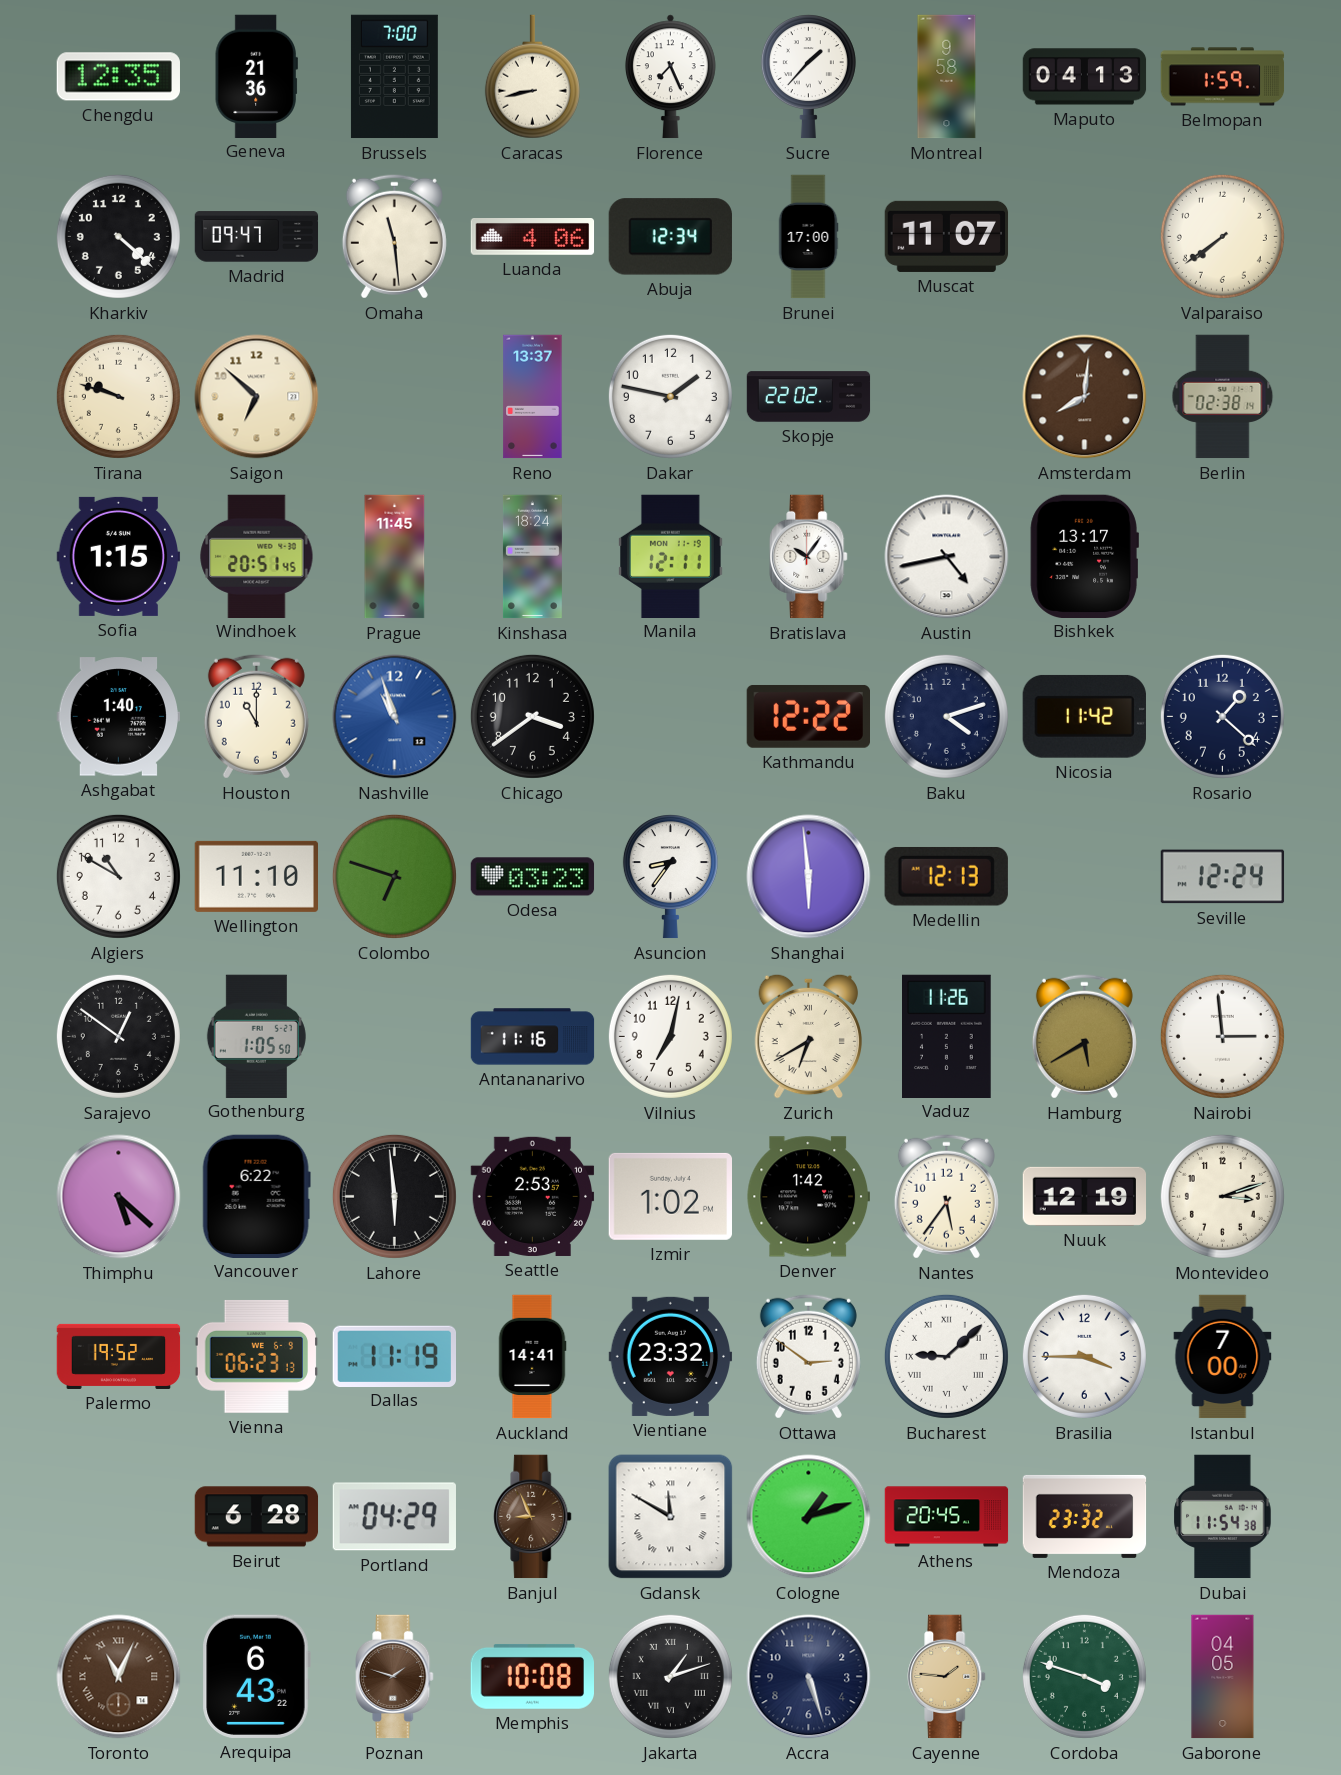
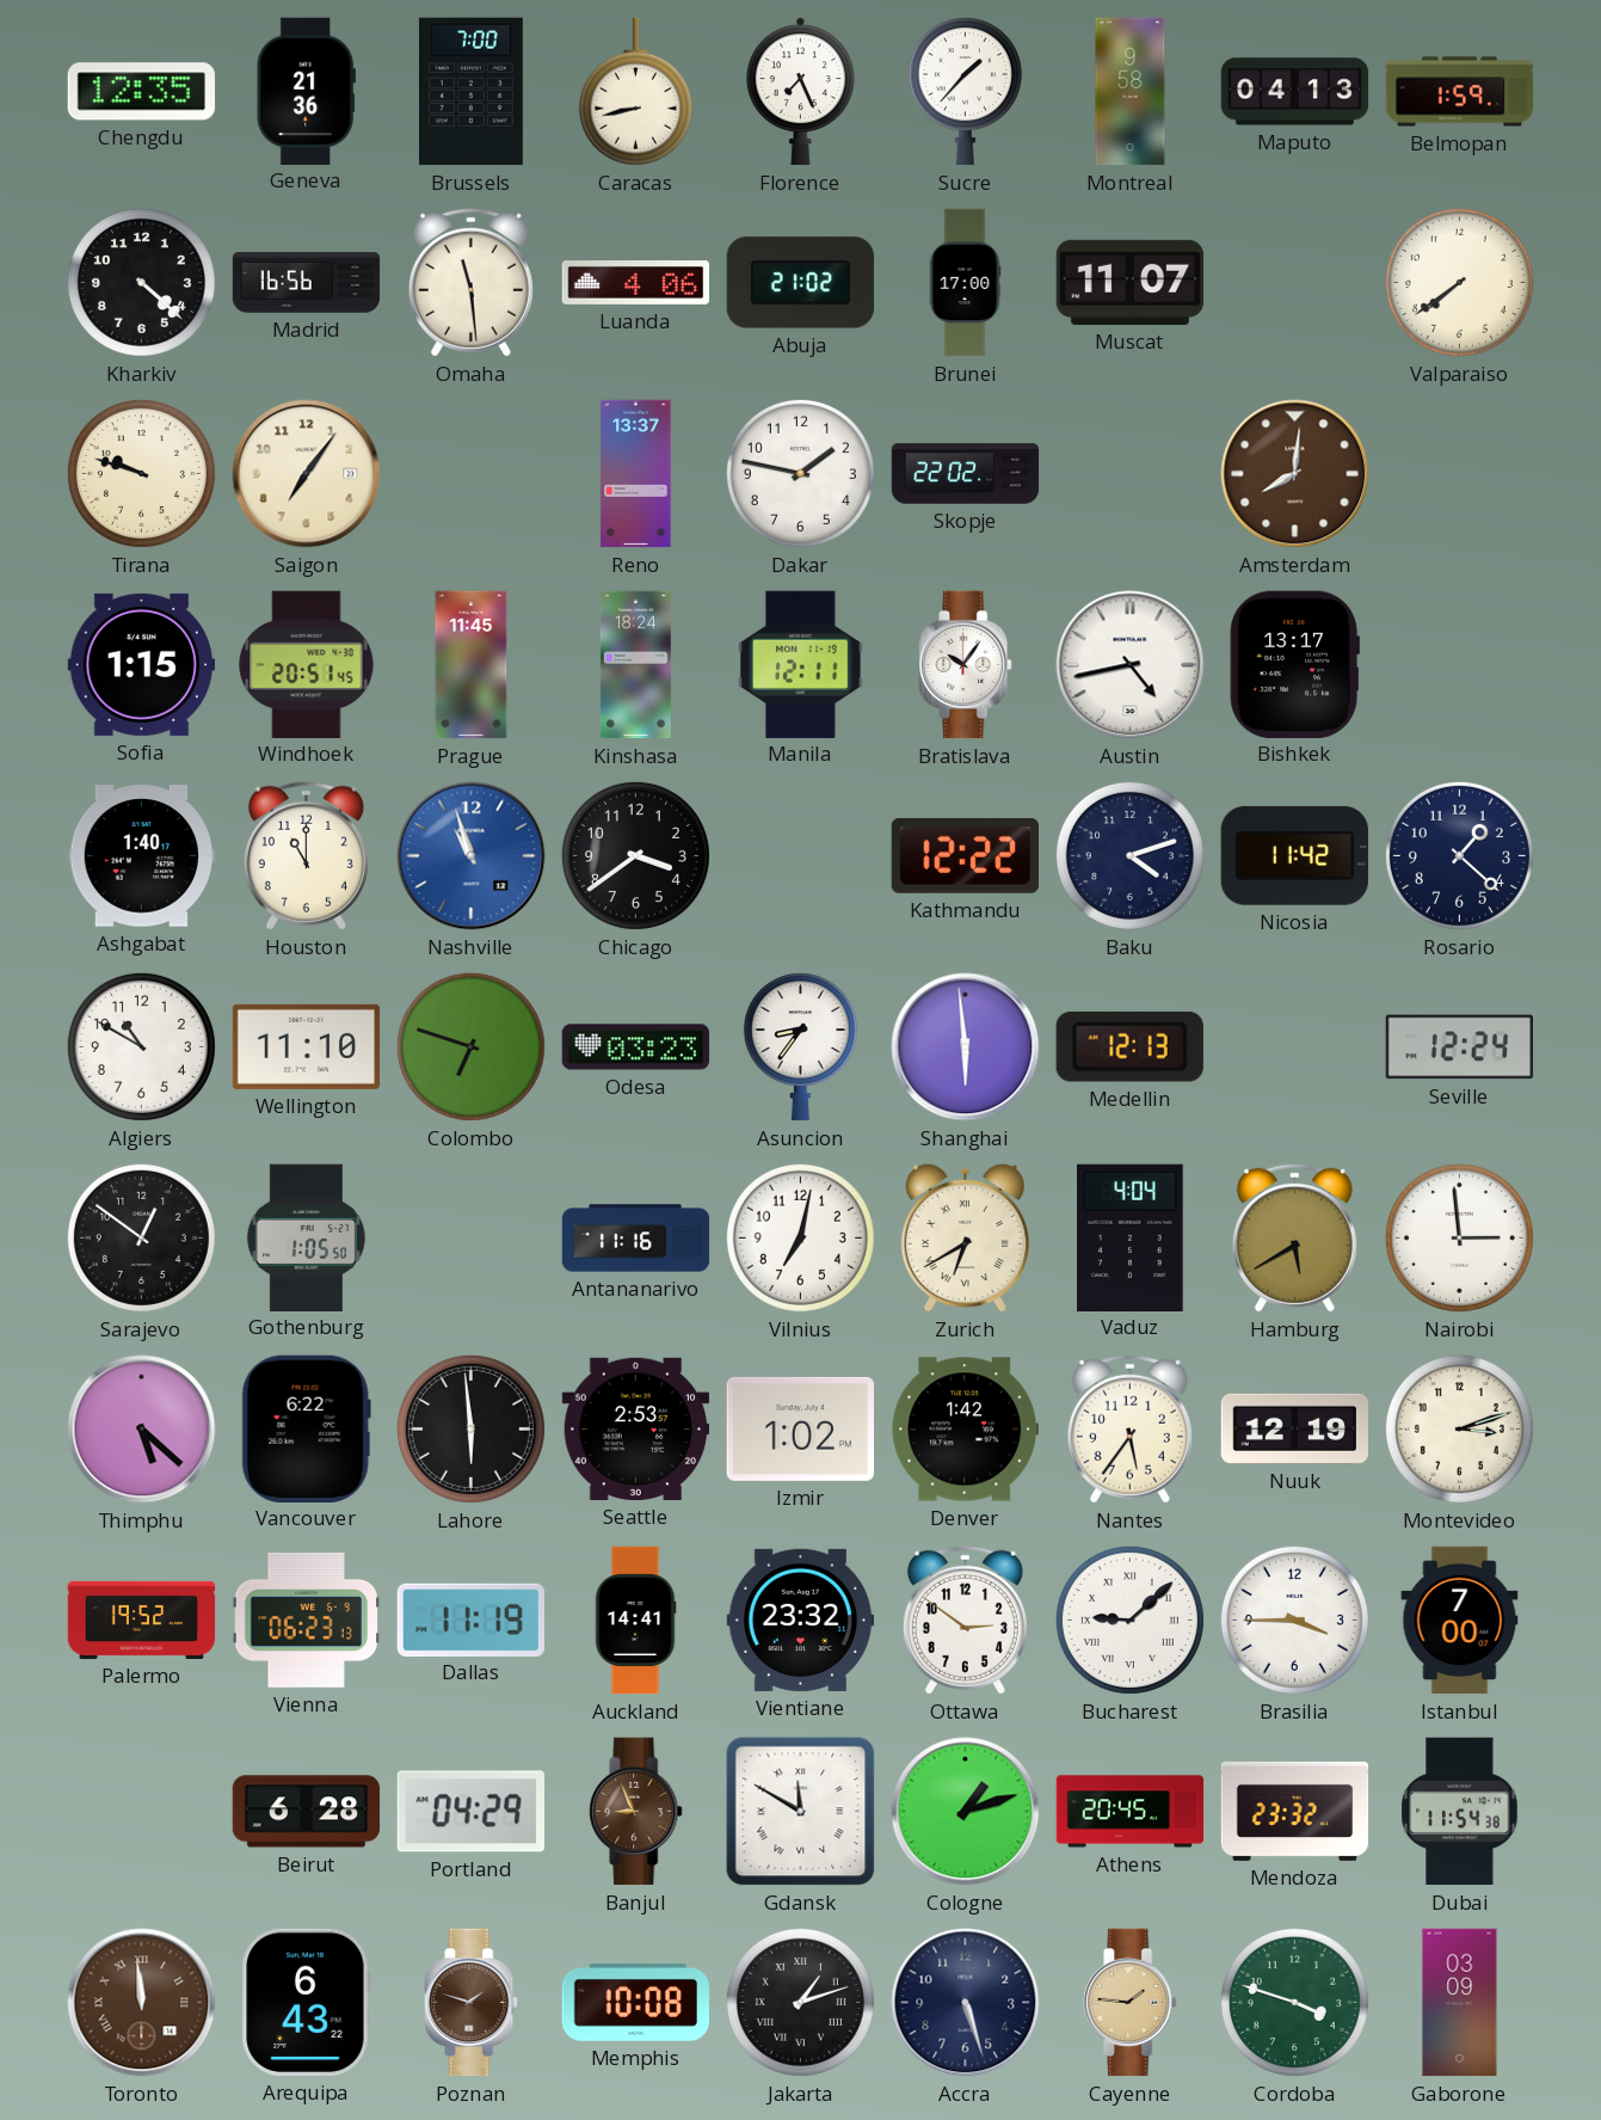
Madrid: 09:47 -> 16:56
Abuja: 12:34 -> 21:02
Saigon: 6:52 -> 7:06
Berlin: 02:38 -> none
Vaduz: 11:26 -> 4:04
Toronto: 11:04 -> 11:59
Gaborone: 04:05 -> 03:09
